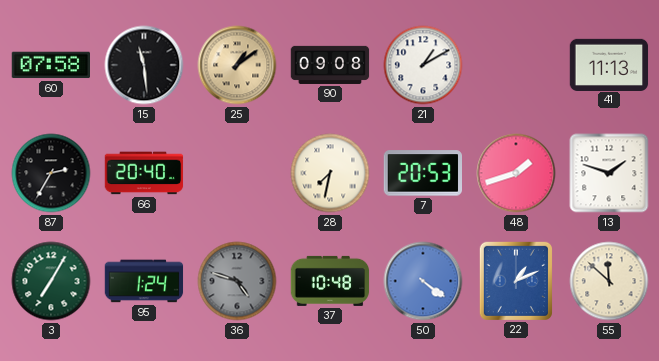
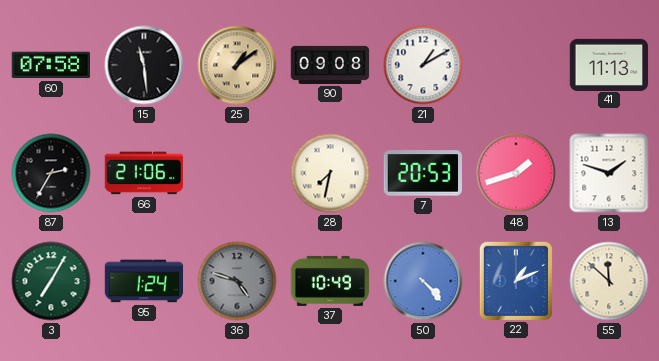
66: 20:40 -> 21:06
37: 10:48 -> 10:49
50: 4:21 -> 4:23
